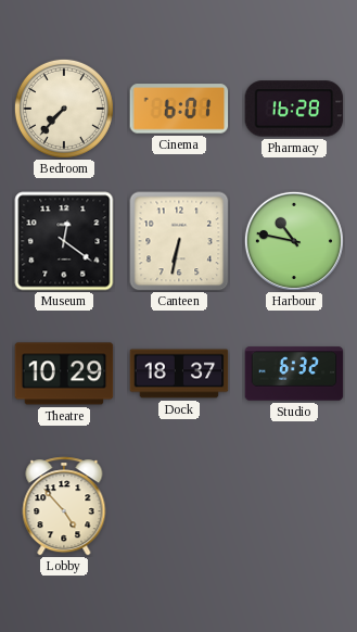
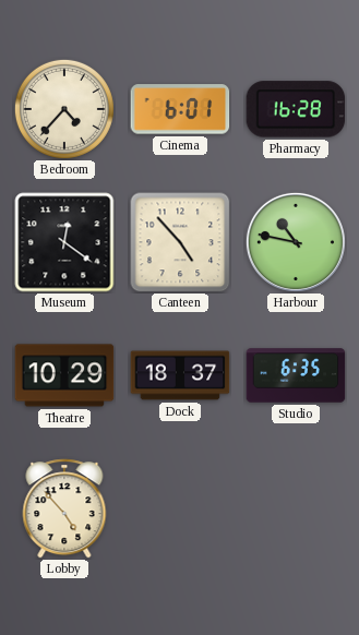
Bedroom: 7:37 -> 4:37
Canteen: 6:32 -> 4:53
Studio: 6:32 -> 6:35
